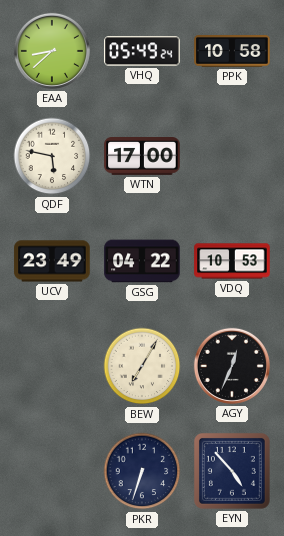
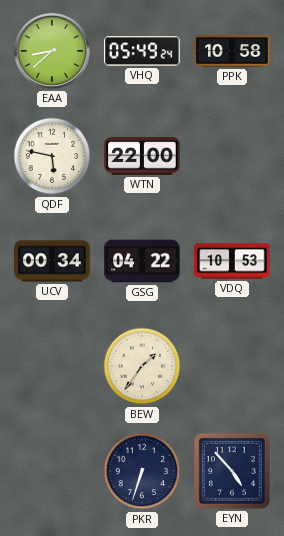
WTN: 17:00 -> 22:00
UCV: 23:49 -> 00:34
BEW: 7:05 -> 1:36
AGY: 12:34 -> none
